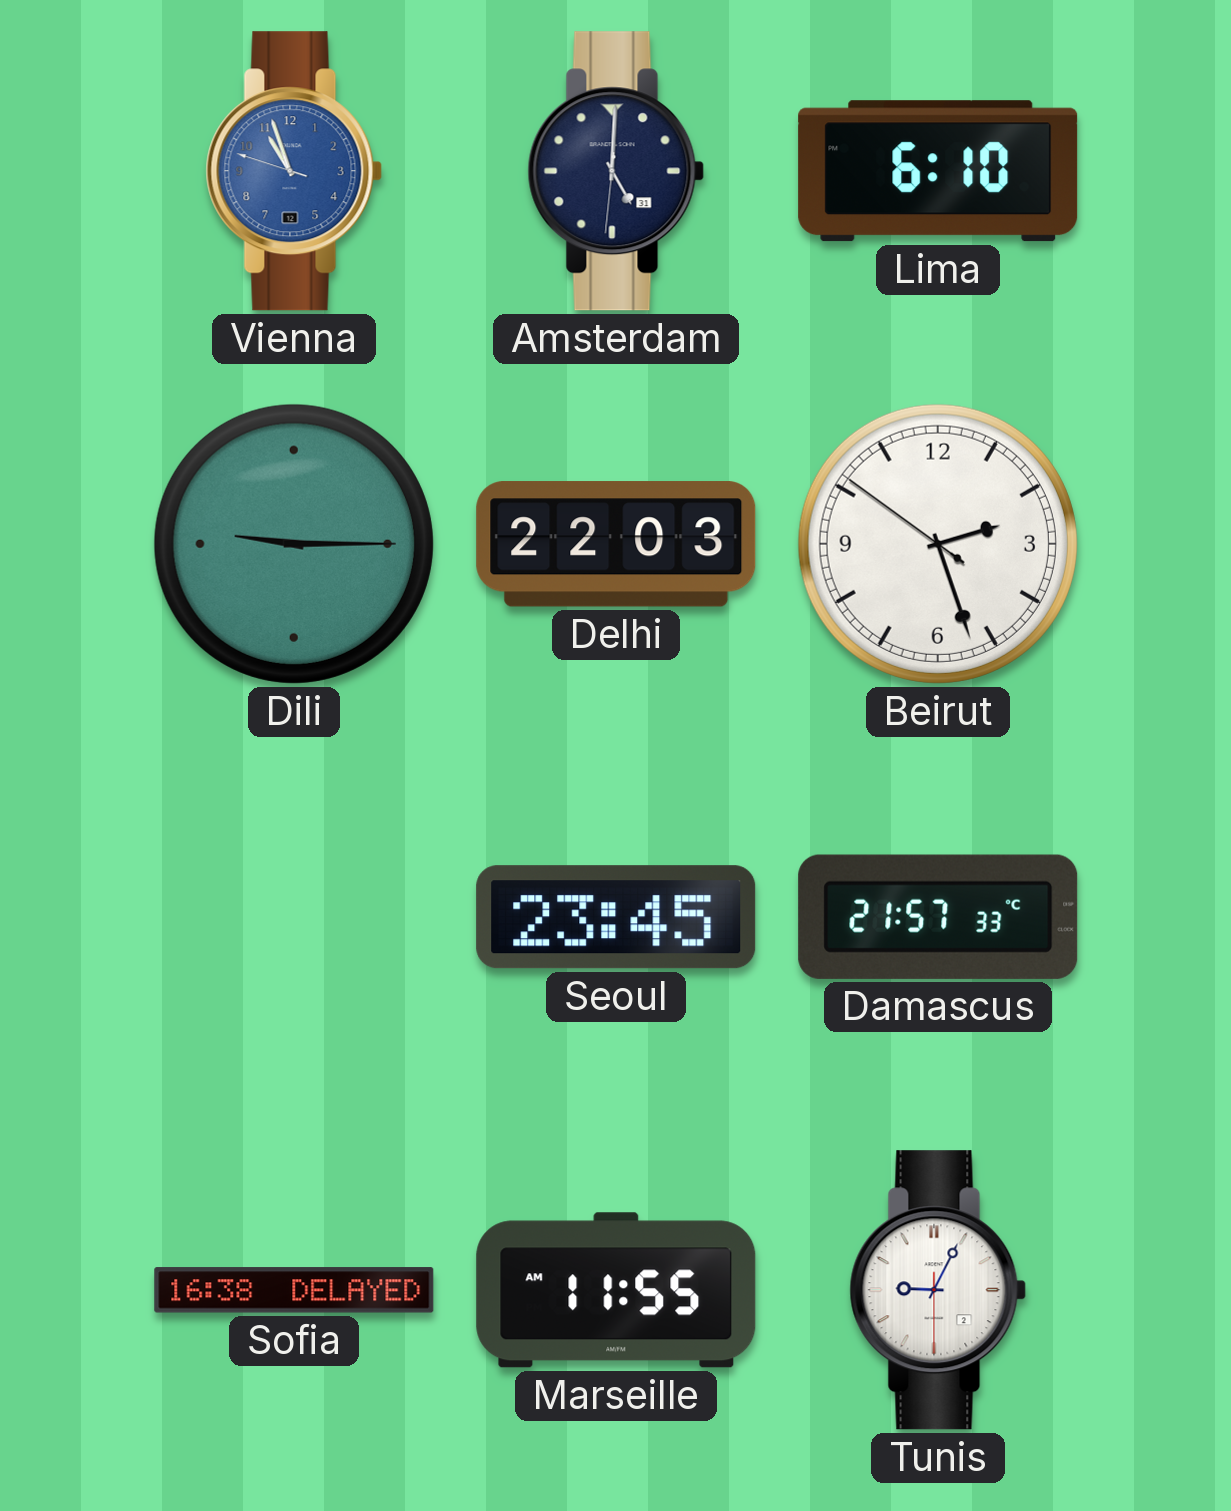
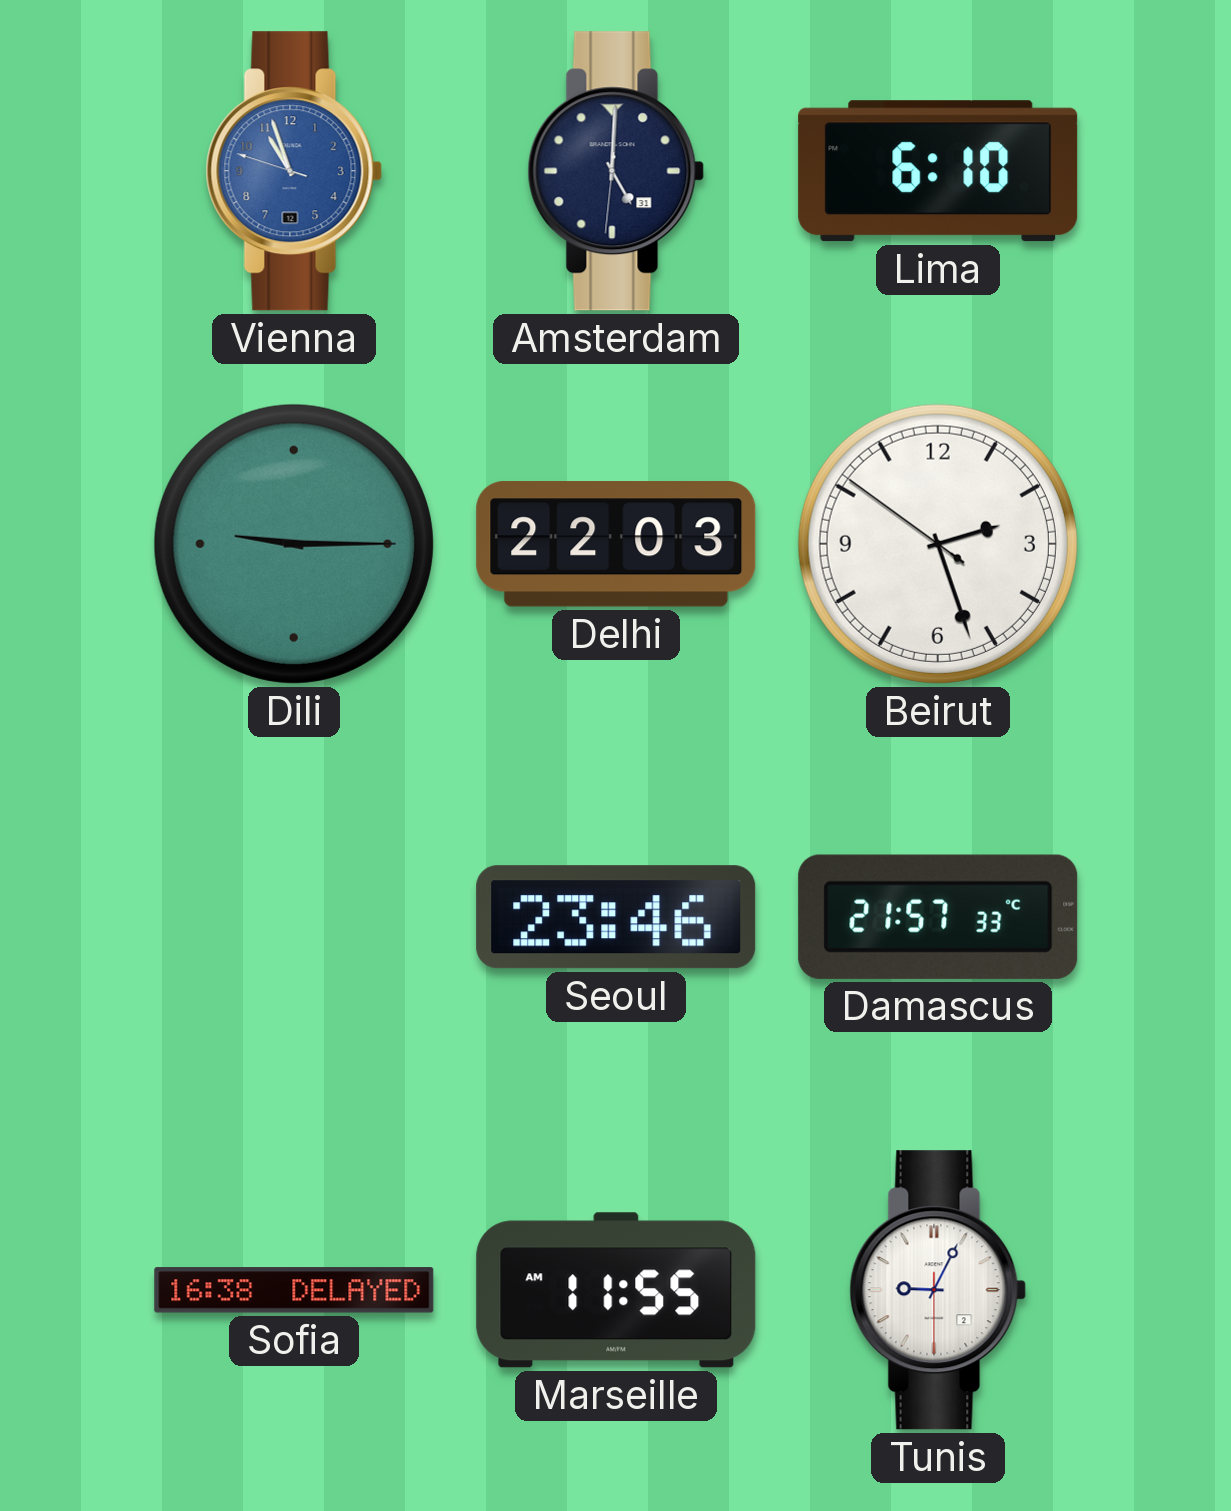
Seoul: 23:45 -> 23:46
